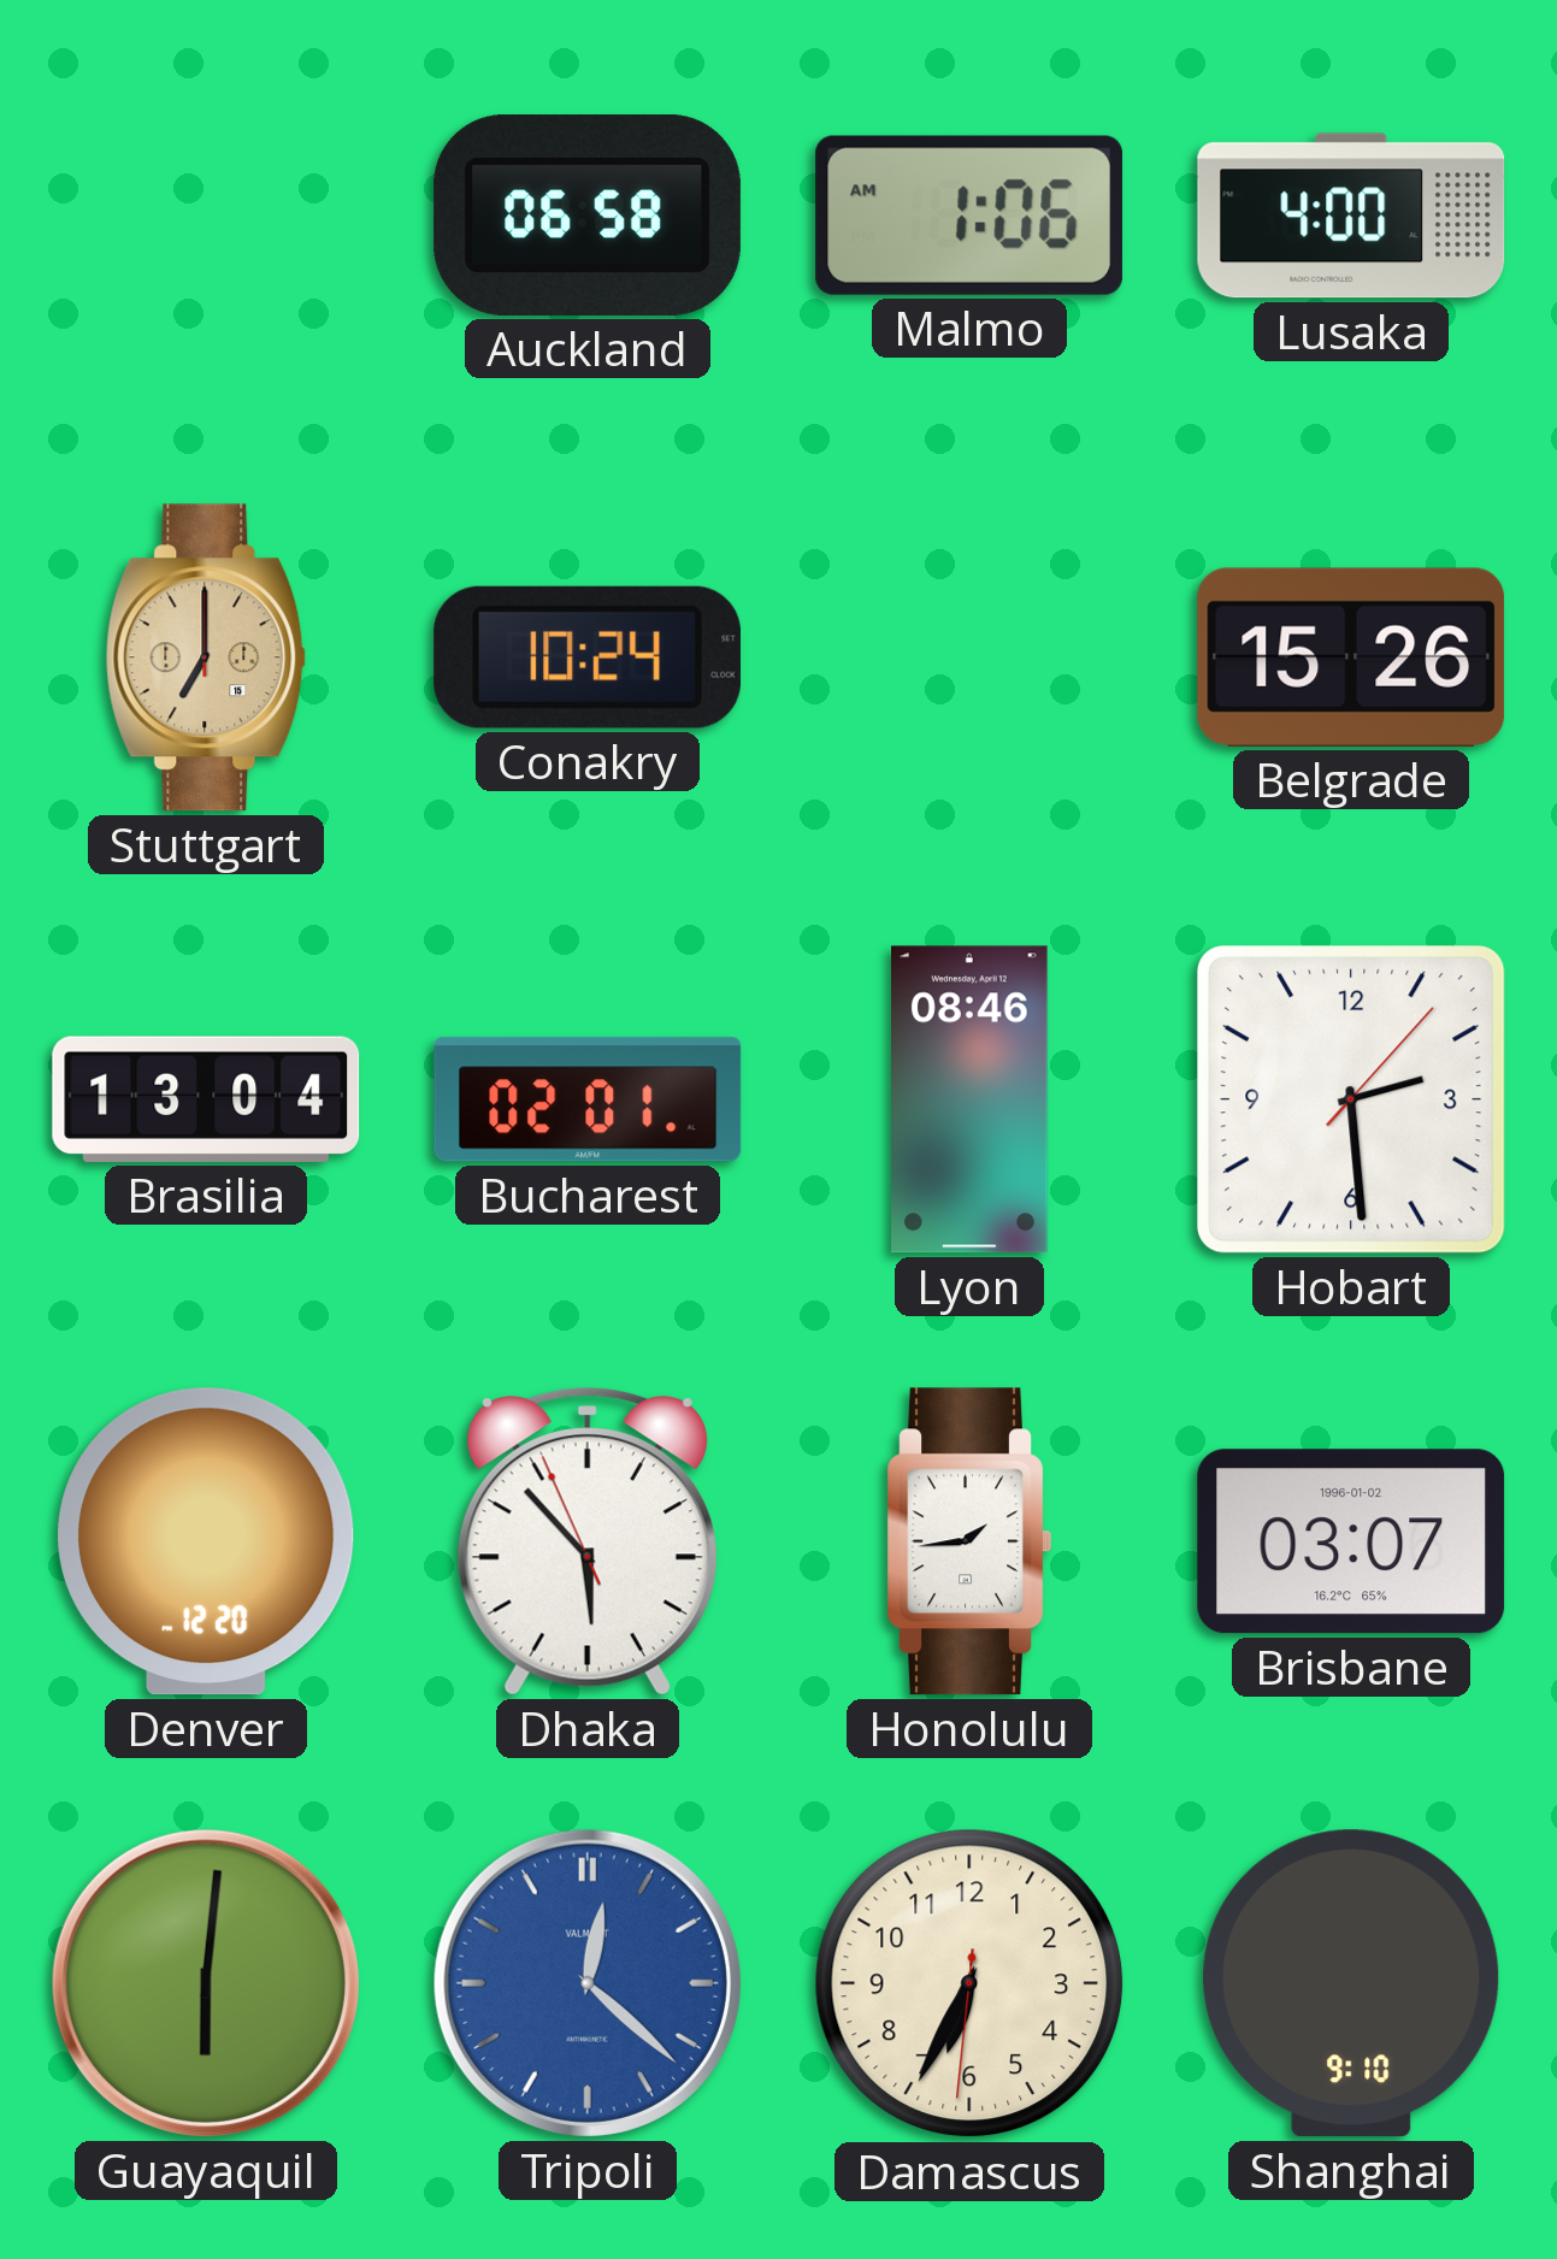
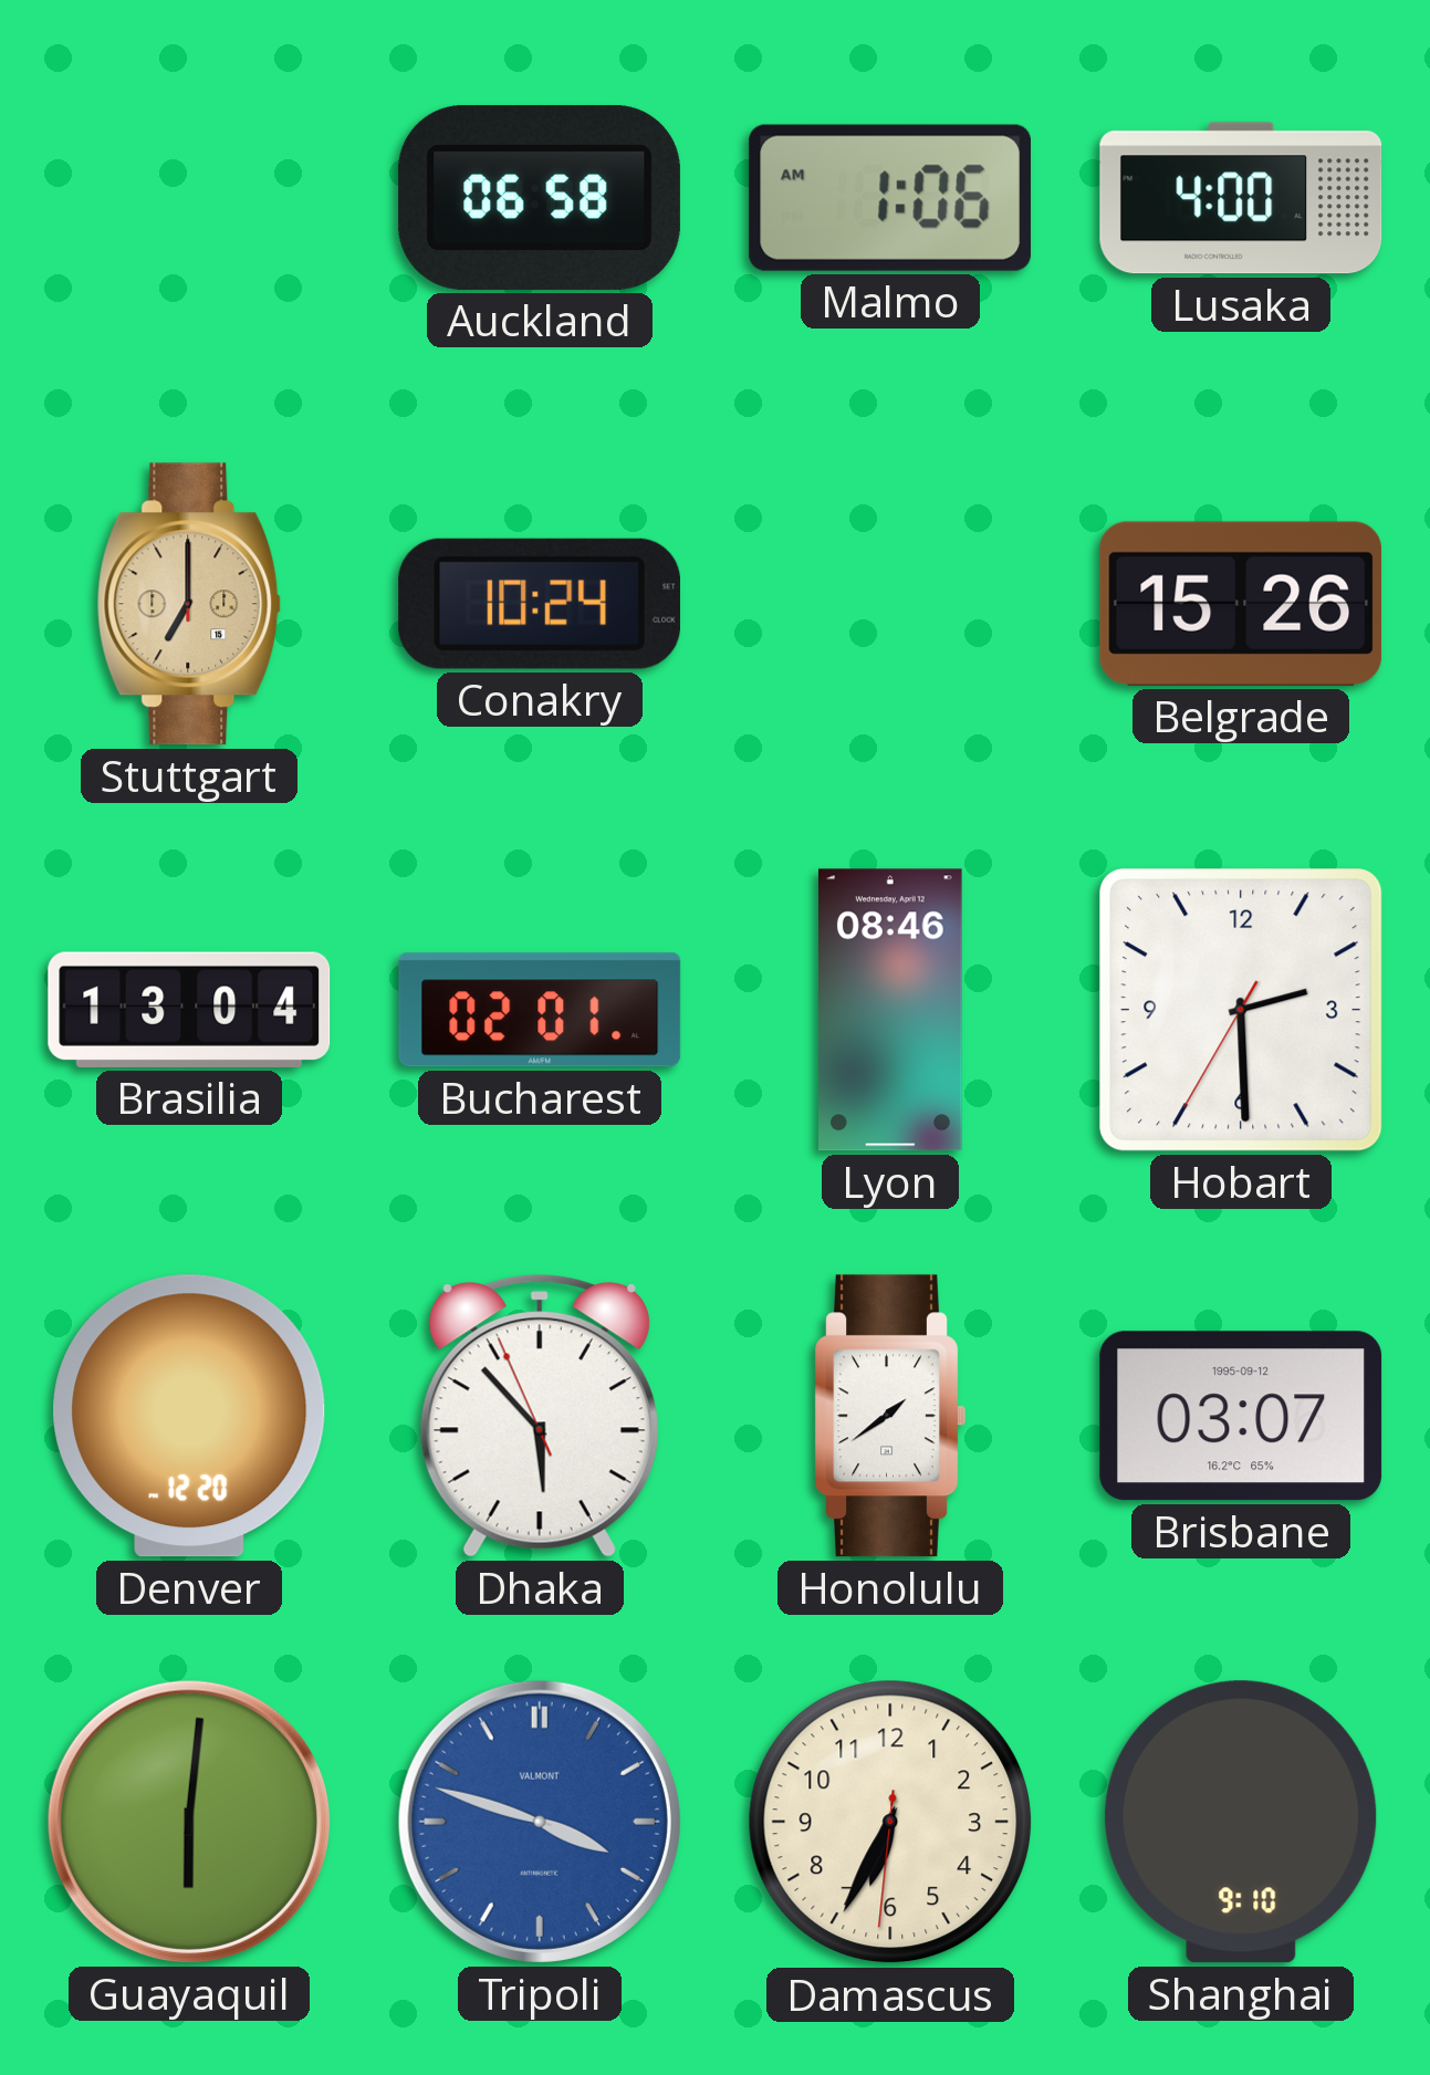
Hobart: 2:29:07 -> 2:29:35
Honolulu: 1:44 -> 1:39
Brisbane date: 1996-01-02 -> 1995-09-12
Tripoli: 12:22 -> 3:48
